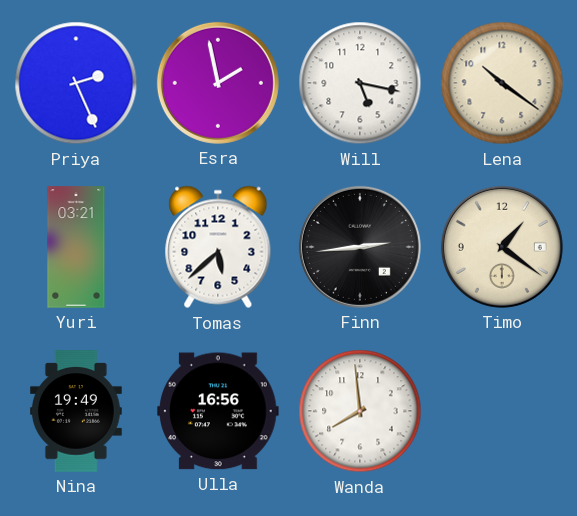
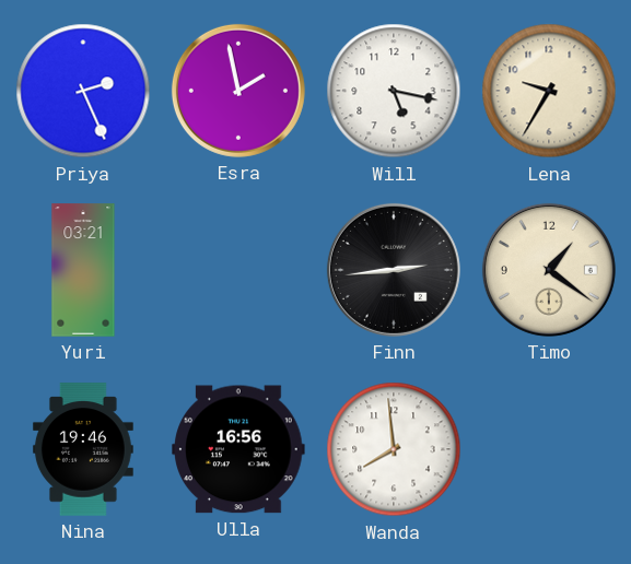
Lena: 10:21 -> 9:35
Tomas: 5:38 -> none
Nina: 19:49 -> 19:46
